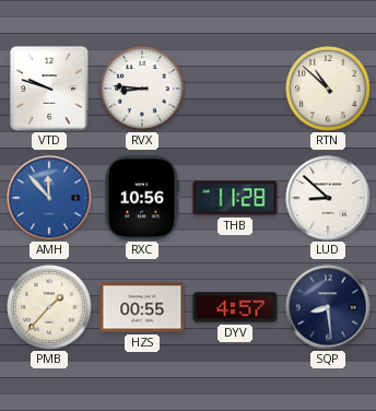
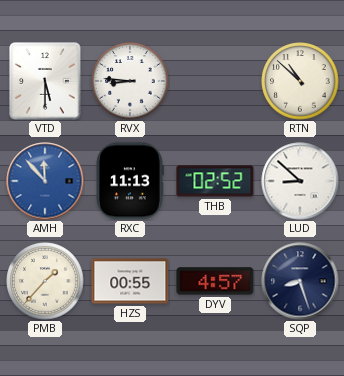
VTD: 9:48 -> 5:30
RXC: 10:56 -> 11:13
THB: 11:28 -> 02:52
SQP: 8:29 -> 8:27
